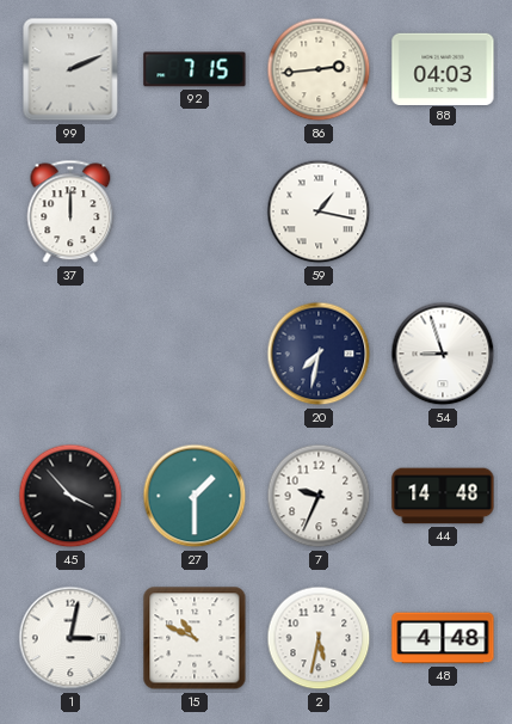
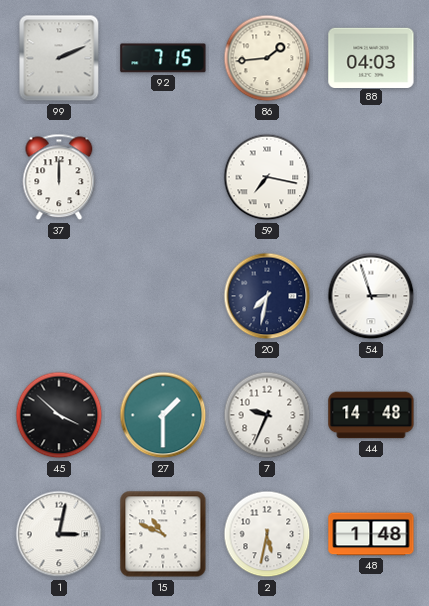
86: 2:44 -> 1:44
59: 1:17 -> 7:17
54: 8:57 -> 2:57
45: 3:53 -> 3:52
48: 4:48 -> 1:48
